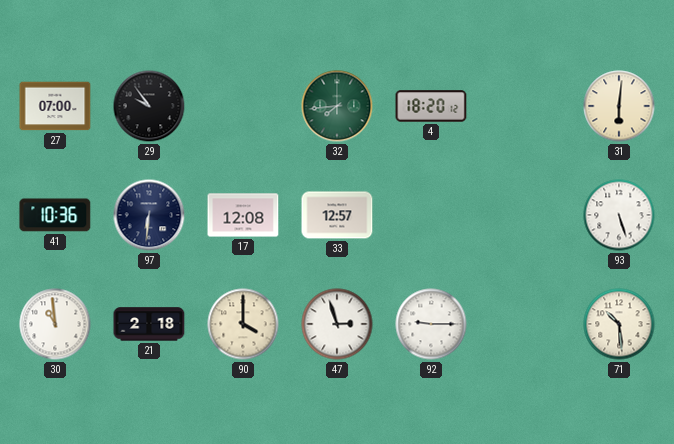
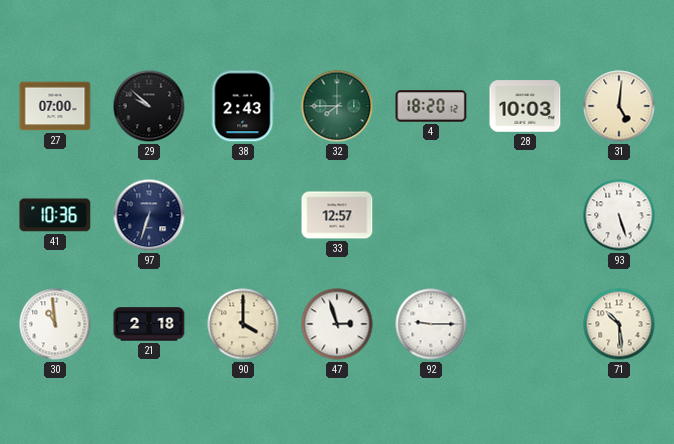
29: 9:54 -> 9:52
38: none -> 2:43
32: 7:44 -> 7:45
28: none -> 10:03
31: 6:01 -> 5:01
97: 6:31 -> 6:33
17: 12:08 -> none
